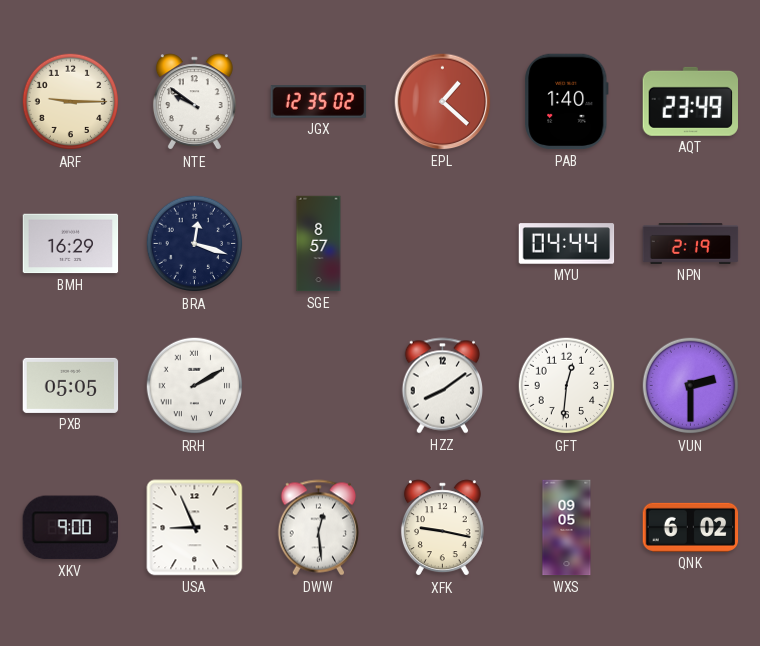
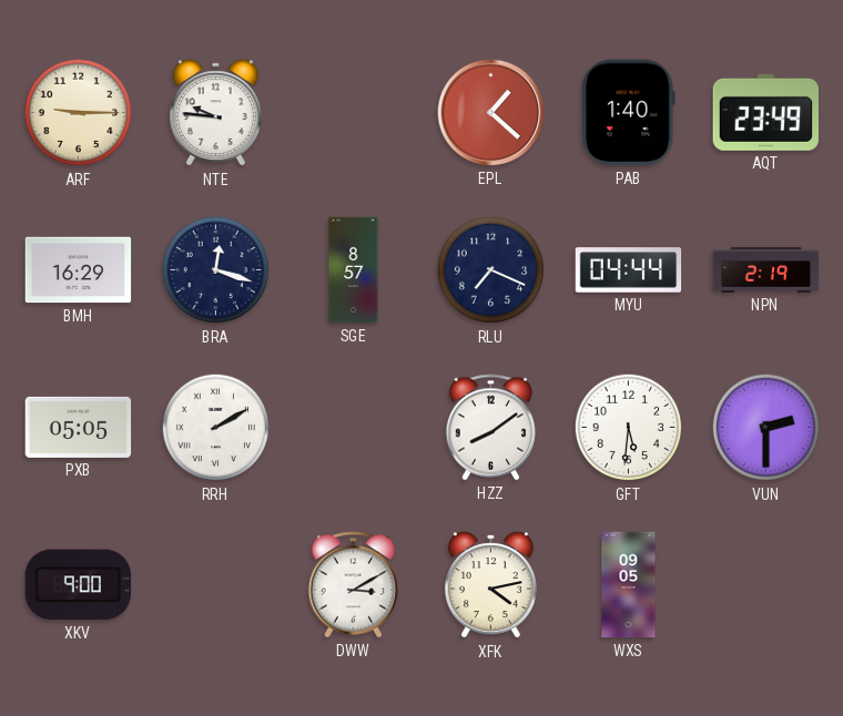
NTE: 9:51 -> 9:46
JGX: 12:35 -> none
RLU: none -> 7:19
GFT: 12:31 -> 5:31
USA: 8:56 -> none
DWW: 12:29 -> 3:10
XFK: 9:17 -> 4:13
QNK: 6:02 -> none
